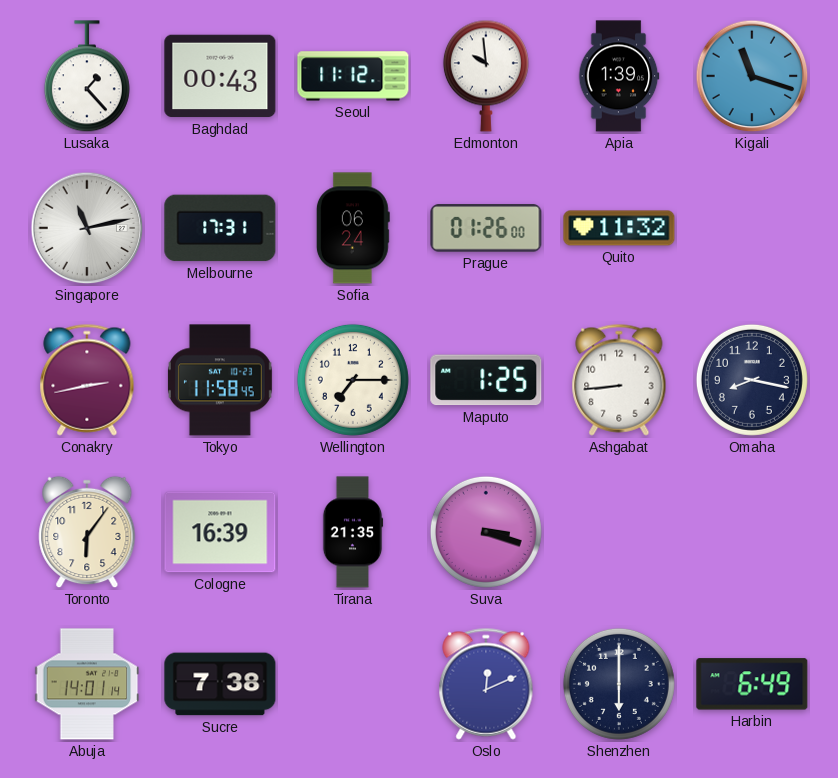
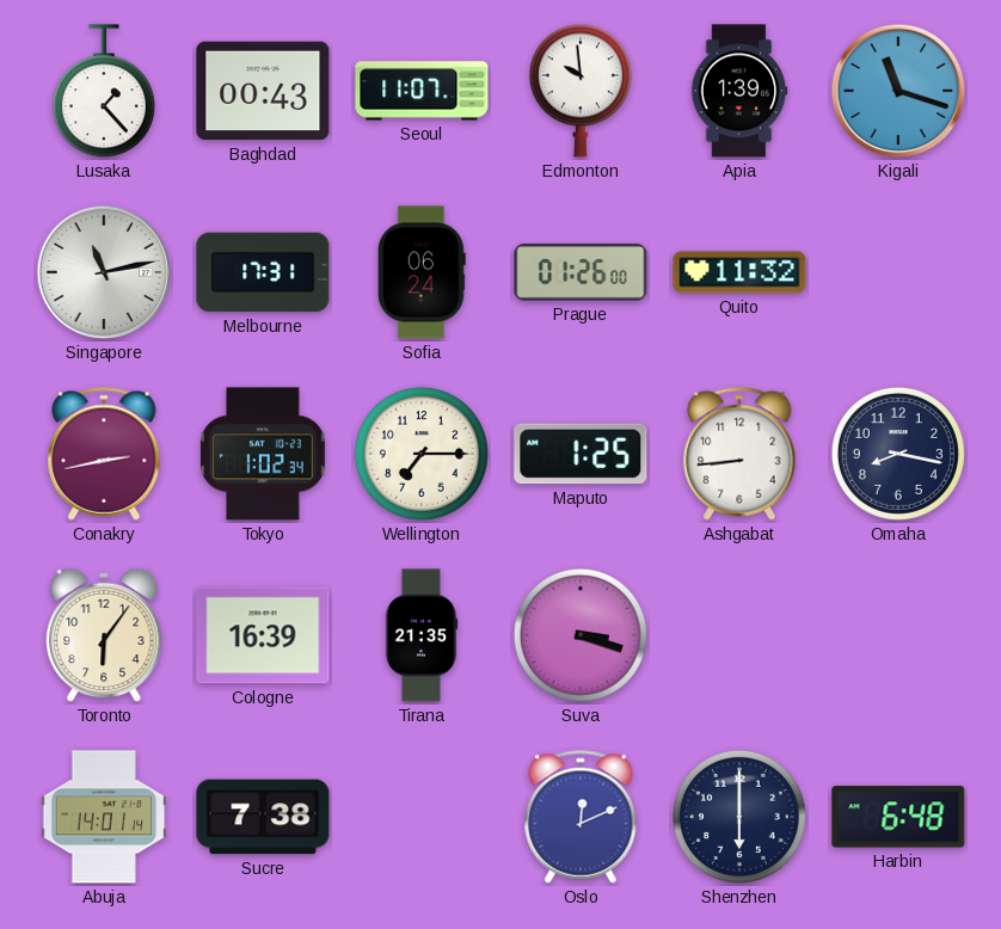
Seoul: 11:12 -> 11:07
Tokyo: 11:58 -> 1:02
Harbin: 6:49 -> 6:48
